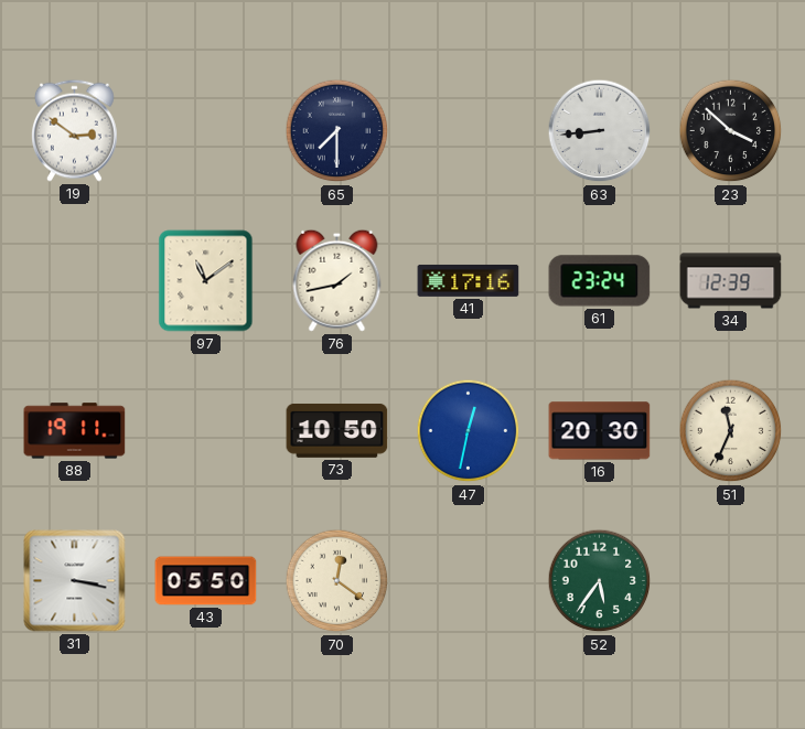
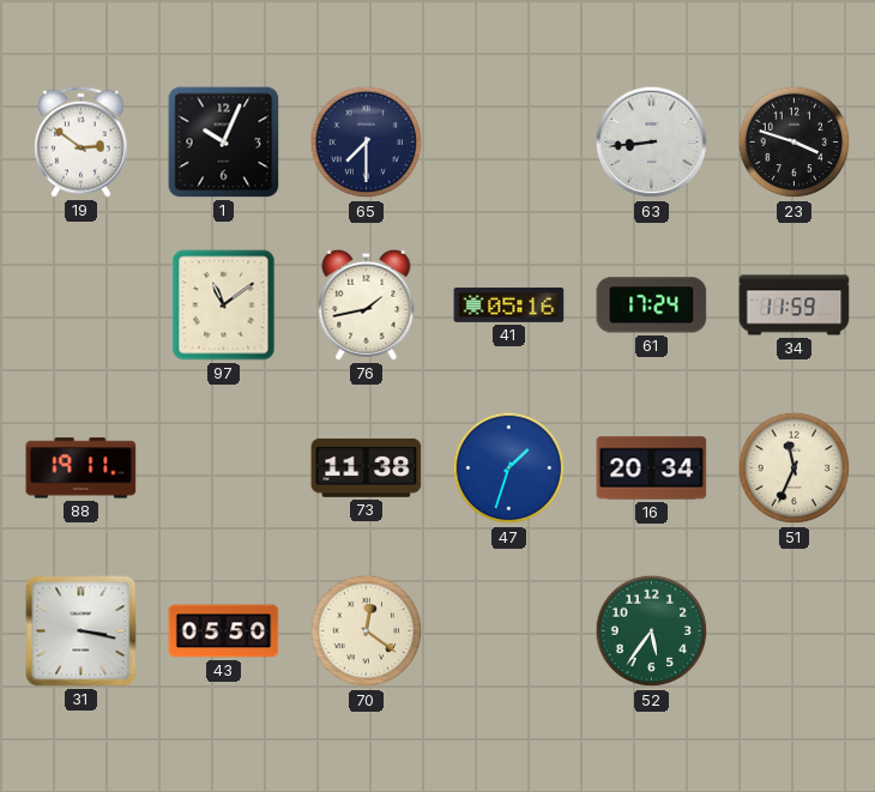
1: none -> 10:04
23: 3:52 -> 3:48
41: 17:16 -> 05:16
61: 23:24 -> 17:24
34: 12:39 -> 11:59
73: 10:50 -> 11:38
47: 12:32 -> 1:33
16: 20:30 -> 20:34
